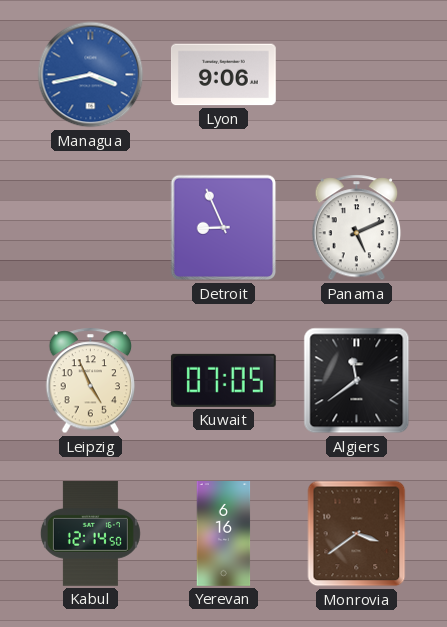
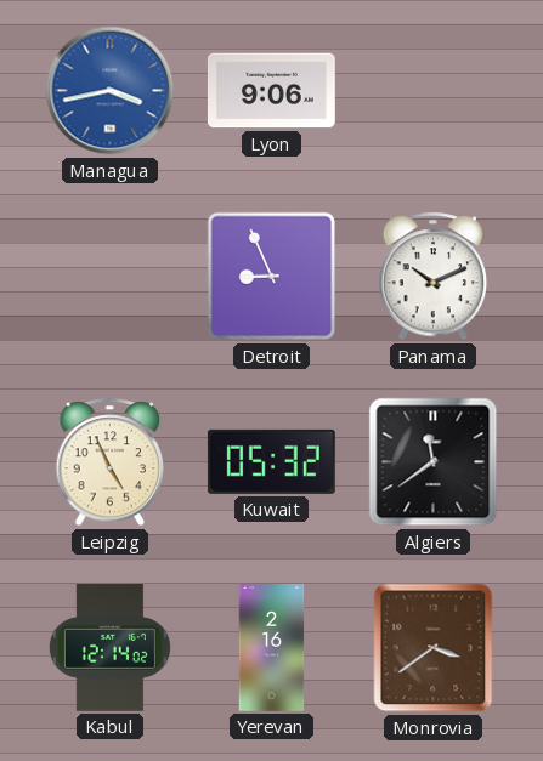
Panama: 5:11 -> 10:11
Kuwait: 07:05 -> 05:32
Kabul: 12:14:50 -> 12:14:02
Yerevan: 6:16 -> 2:16
